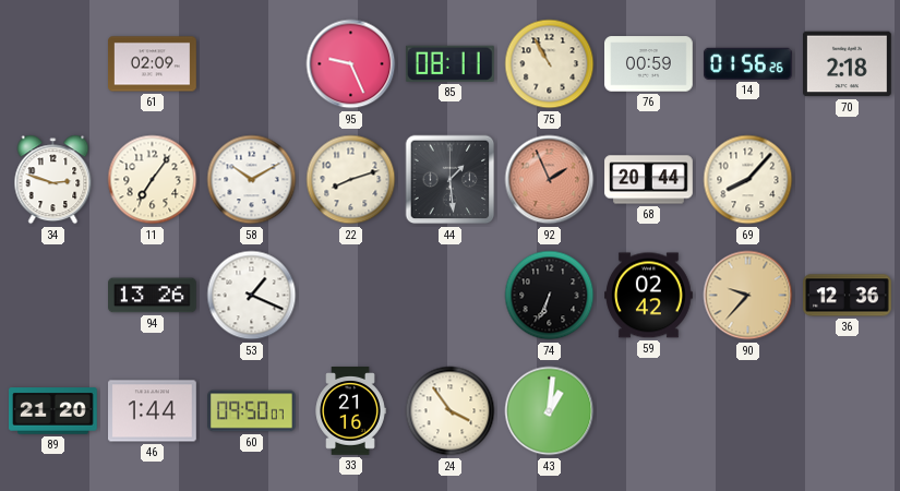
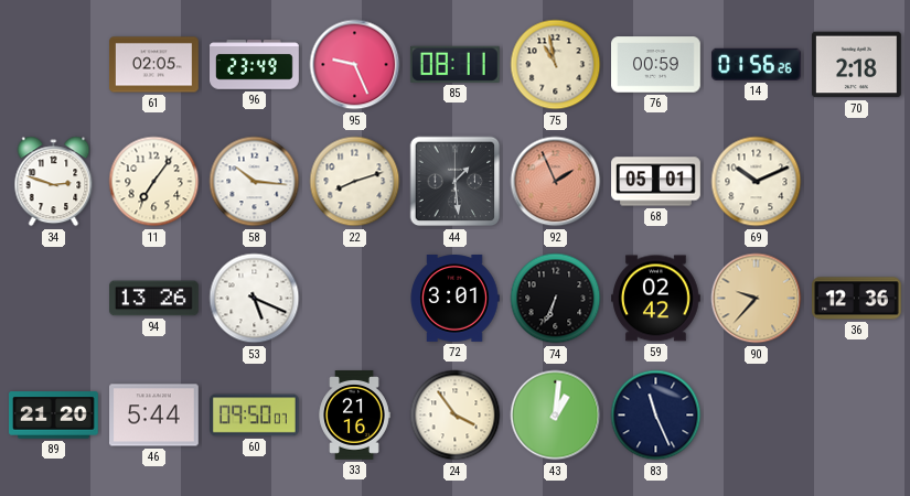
61: 02:09 -> 02:05
96: none -> 23:49
75: 10:55 -> 10:58
58: 10:10 -> 10:16
68: 20:44 -> 05:01
69: 8:07 -> 10:11
53: 1:19 -> 5:19
72: none -> 3:01
46: 1:44 -> 5:44
83: none -> 11:26
